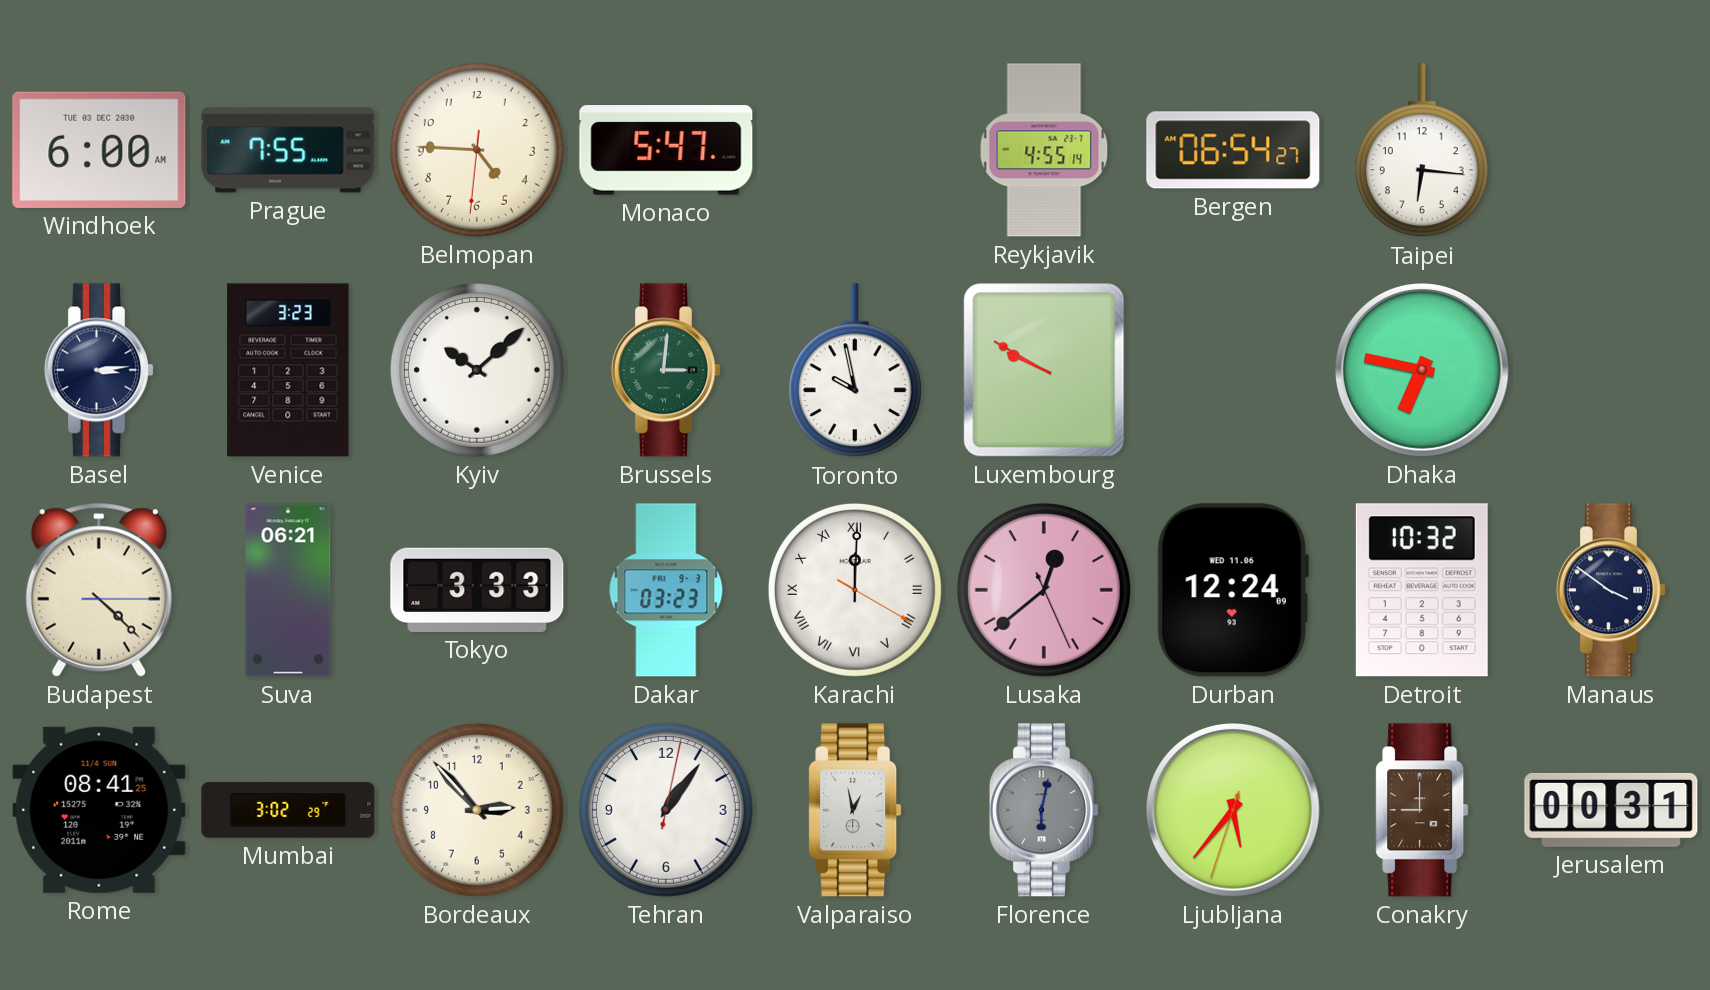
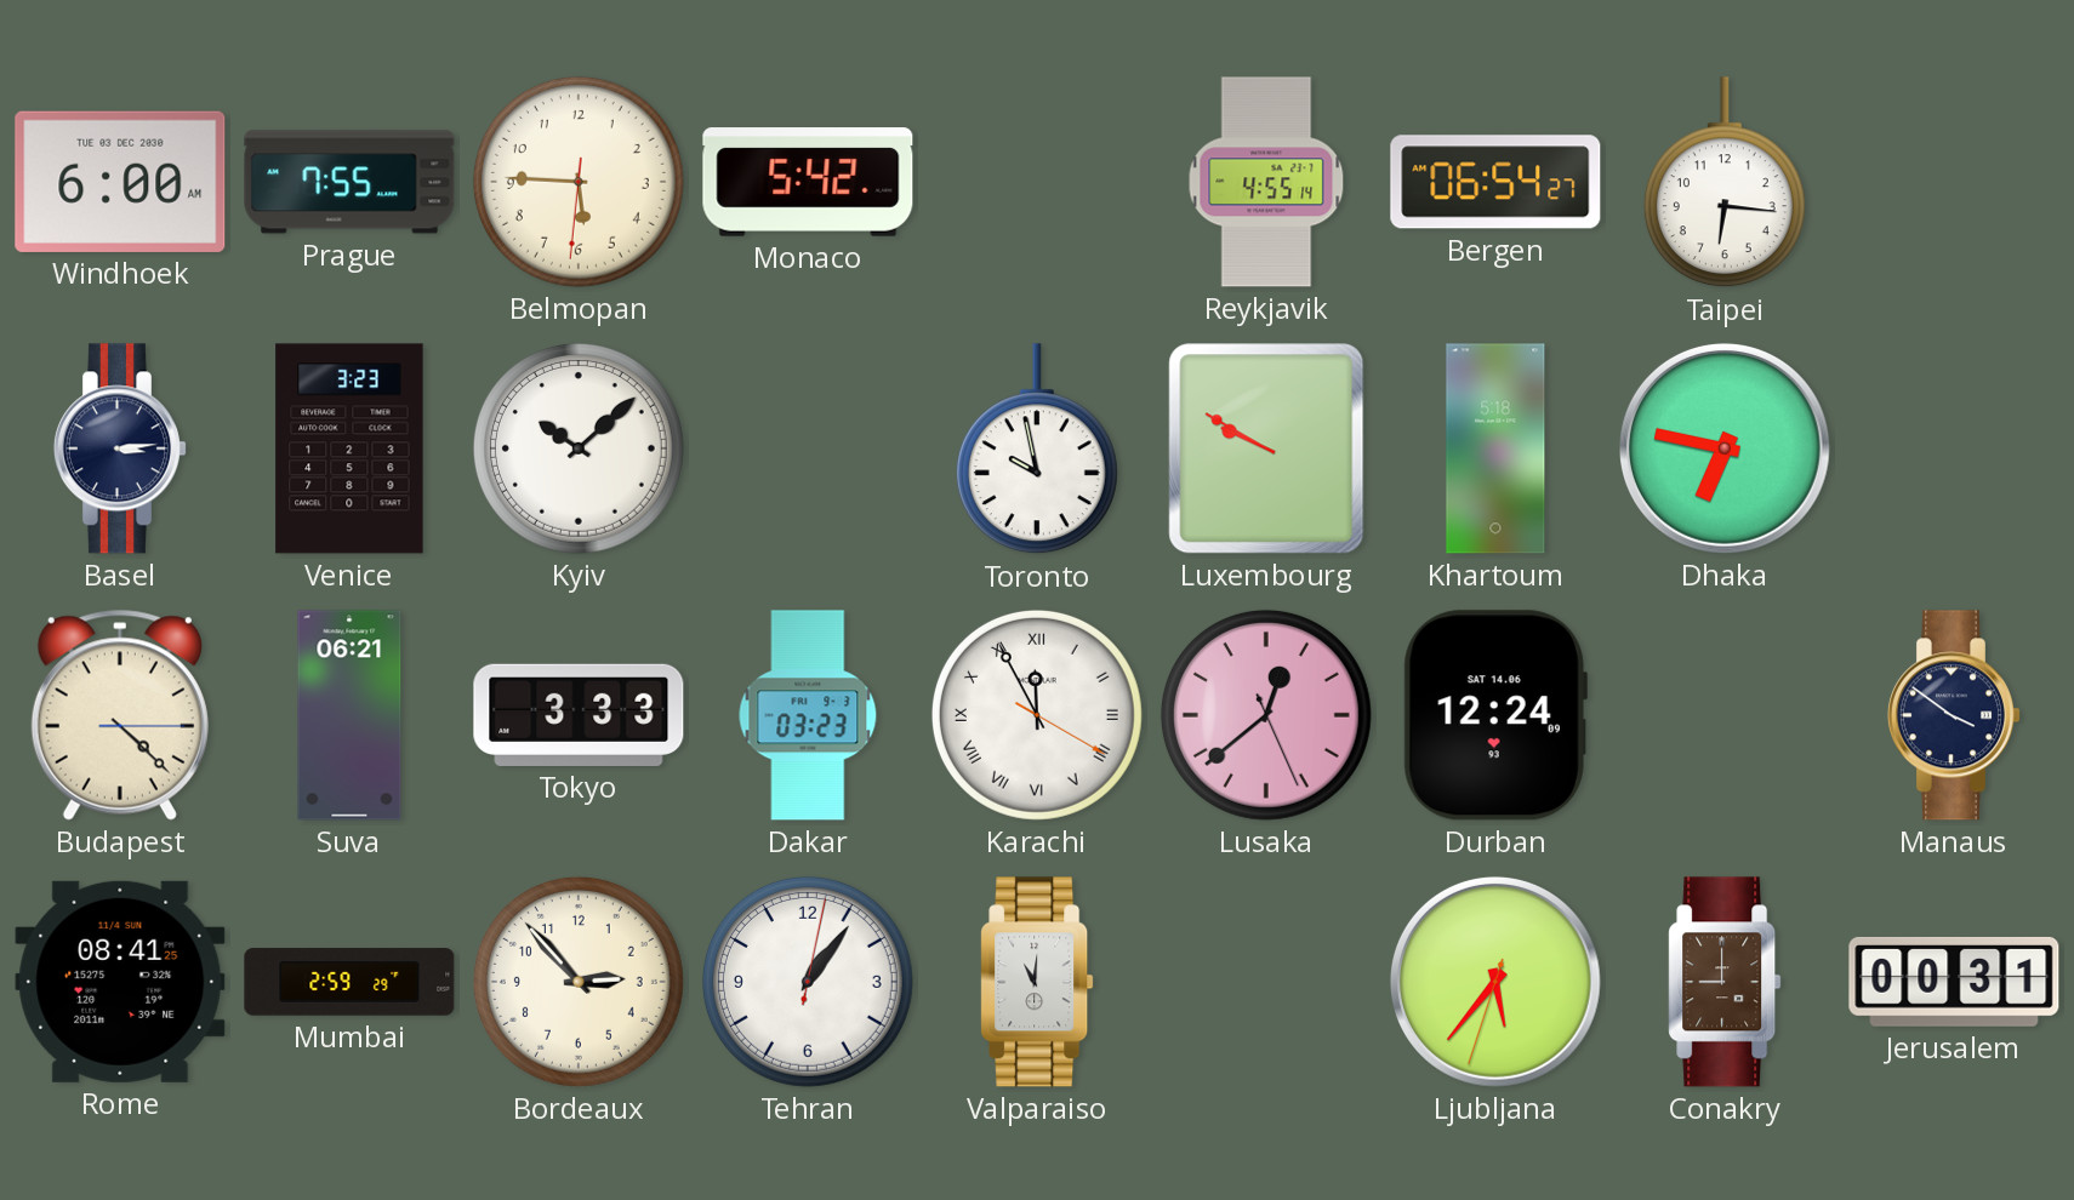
Belmopan: 4:45 -> 5:45
Monaco: 5:47 -> 5:42
Brussels: 3:01 -> none
Khartoum: none -> 5:18
Karachi: 12:00 -> 11:55
Durban date: WED 11.06 -> SAT 14.06
Detroit: 10:32 -> none
Mumbai: 3:02 -> 2:59
Valparaiso: 12:58 -> 11:01
Florence: 6:02 -> none
